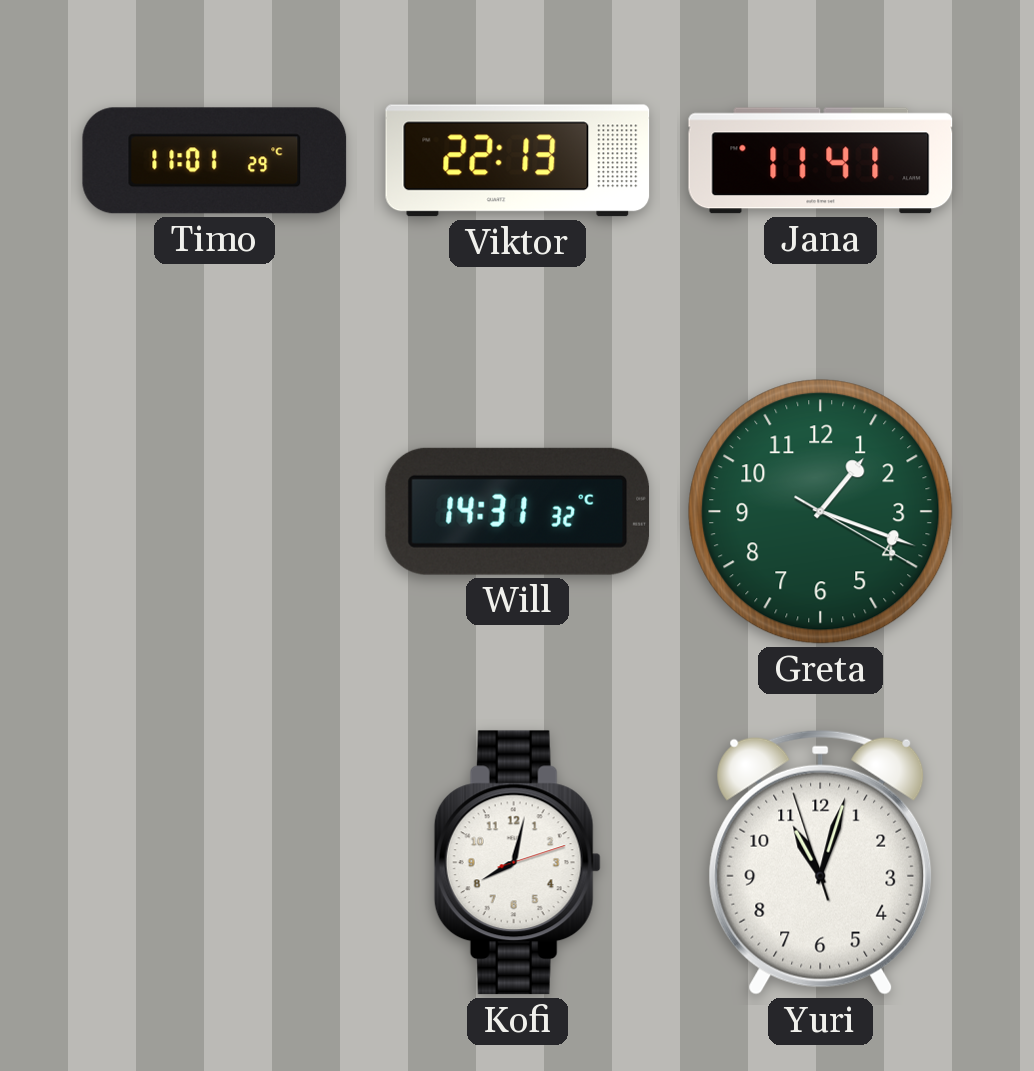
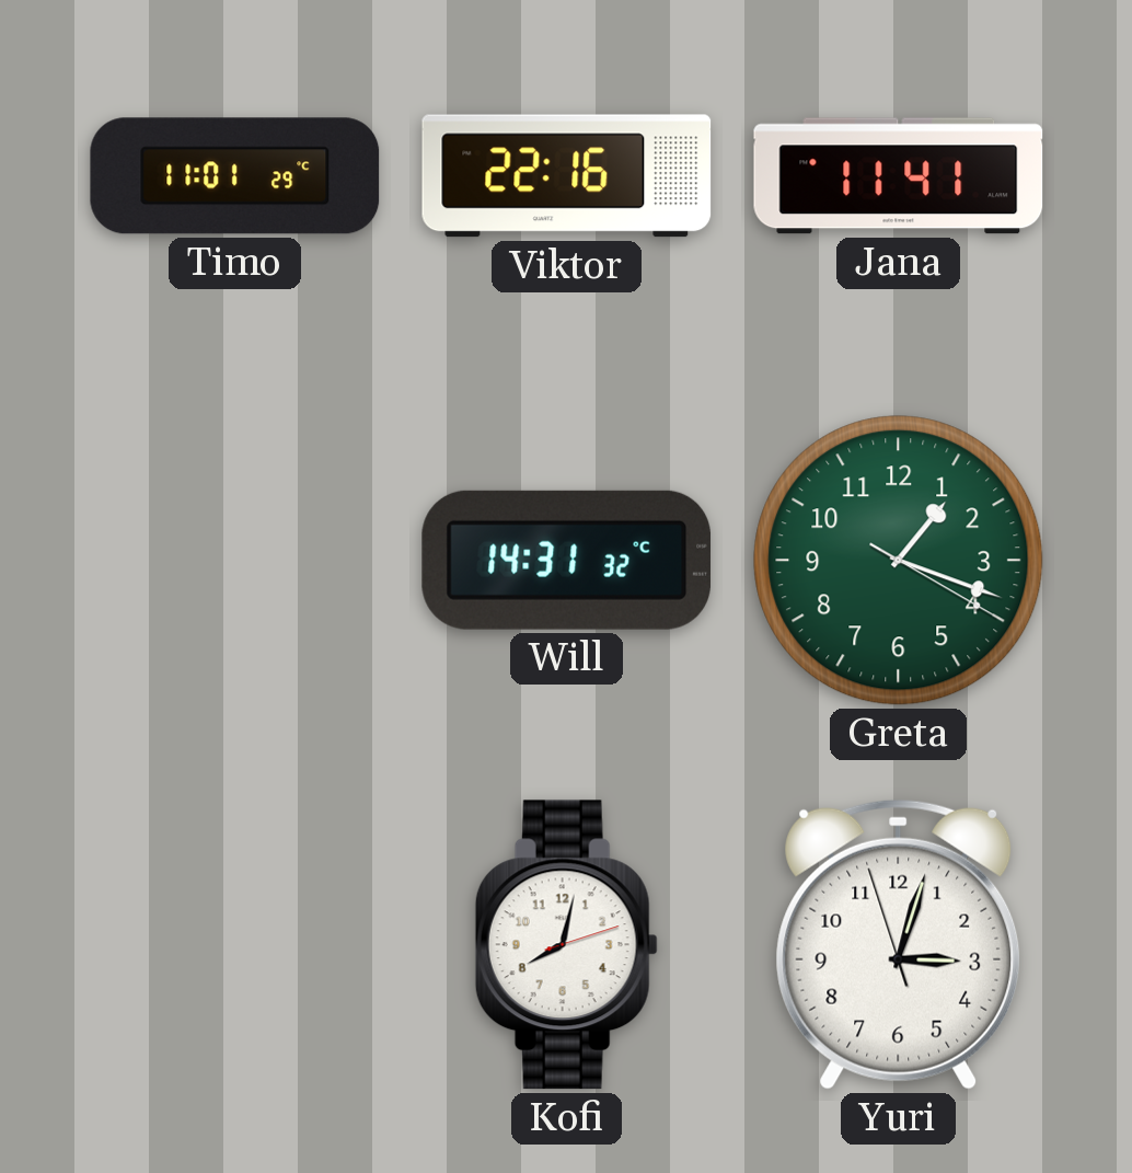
Viktor: 22:13 -> 22:16
Yuri: 11:02 -> 3:02
